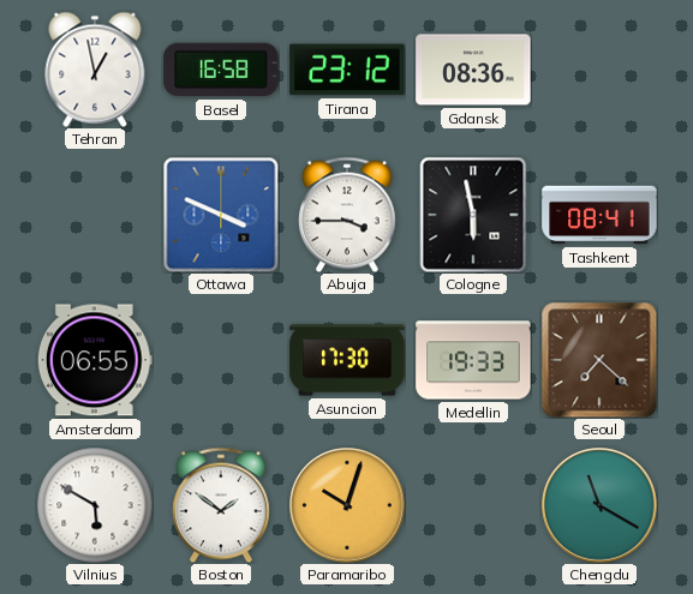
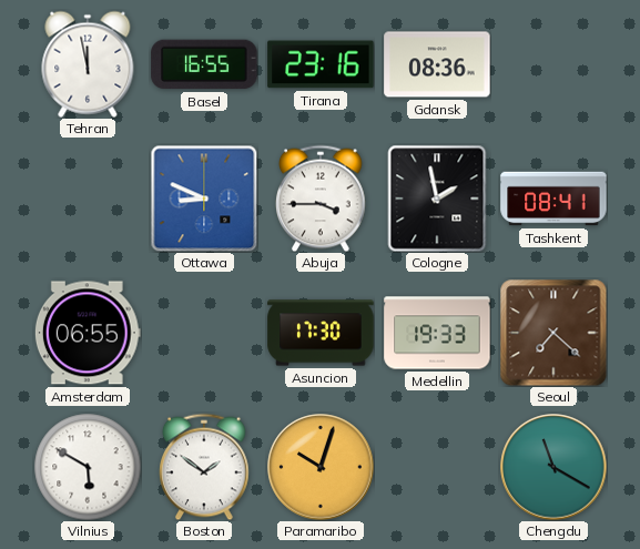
Tehran: 12:58 -> 11:58
Basel: 16:58 -> 16:55
Tirana: 23:12 -> 23:16
Ottawa: 3:49 -> 8:49
Cologne: 5:58 -> 1:58
